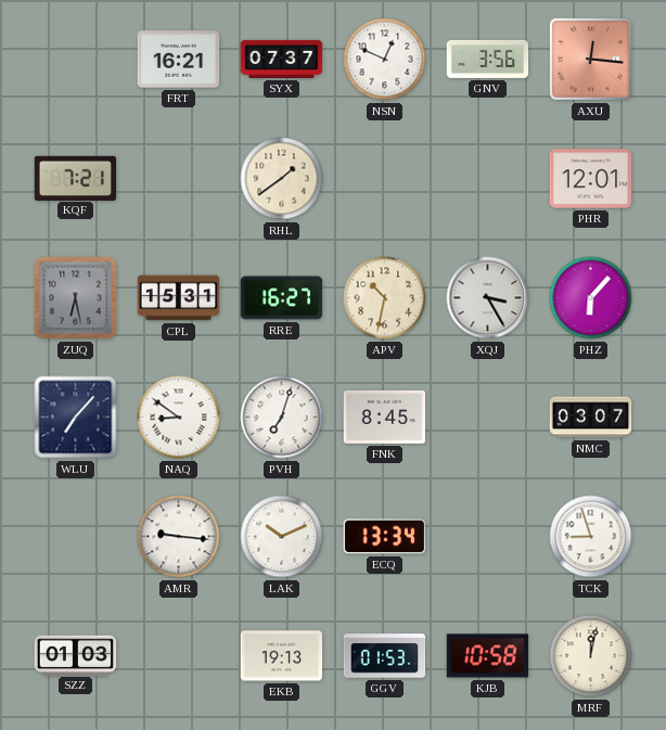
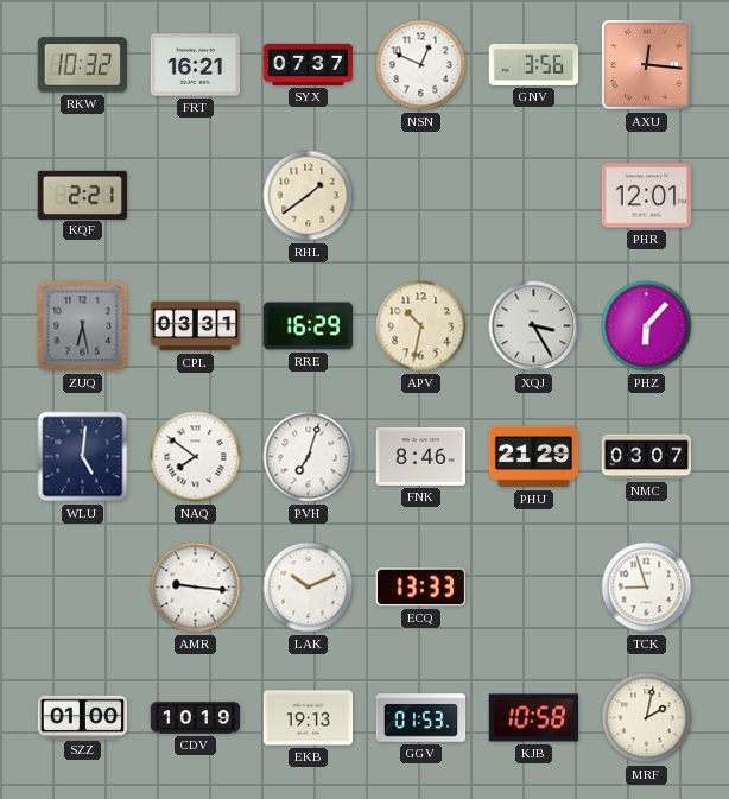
RKW: none -> 10:32
KQF: 7:21 -> 2:21
CPL: 15:31 -> 03:31
RRE: 16:27 -> 16:29
WLU: 7:07 -> 5:01
NAQ: 8:51 -> 7:51
FNK: 8:45 -> 8:46
PHU: none -> 21:29
ECQ: 13:34 -> 13:33
SZZ: 01:03 -> 01:00
CDV: none -> 10:19
MRF: 12:02 -> 2:02
